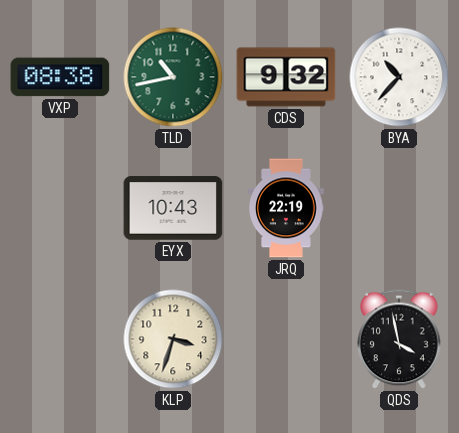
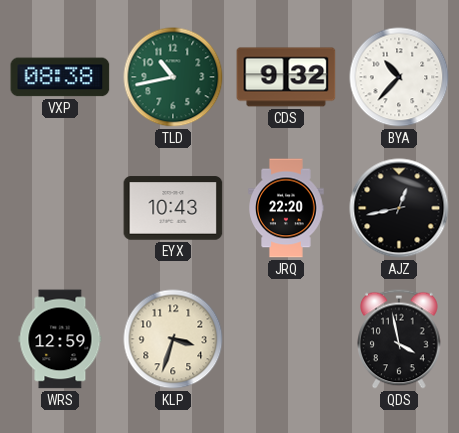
JRQ: 22:19 -> 22:20
AJZ: none -> 12:43
WRS: none -> 12:59
